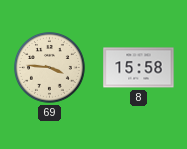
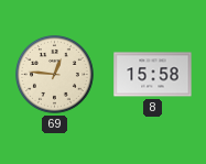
69: 3:46 -> 12:46
